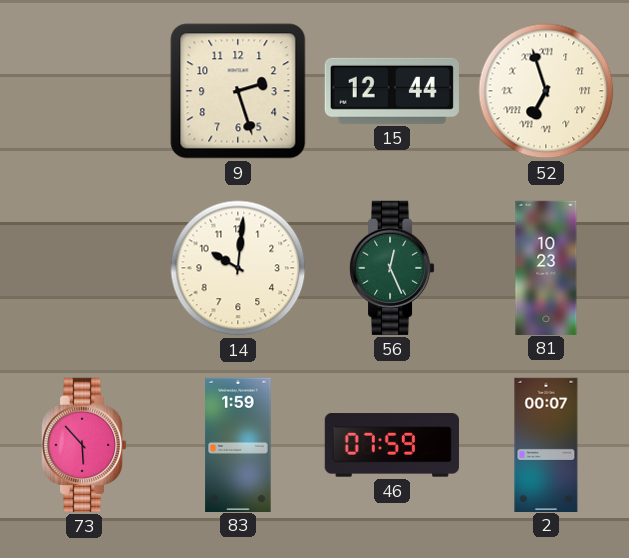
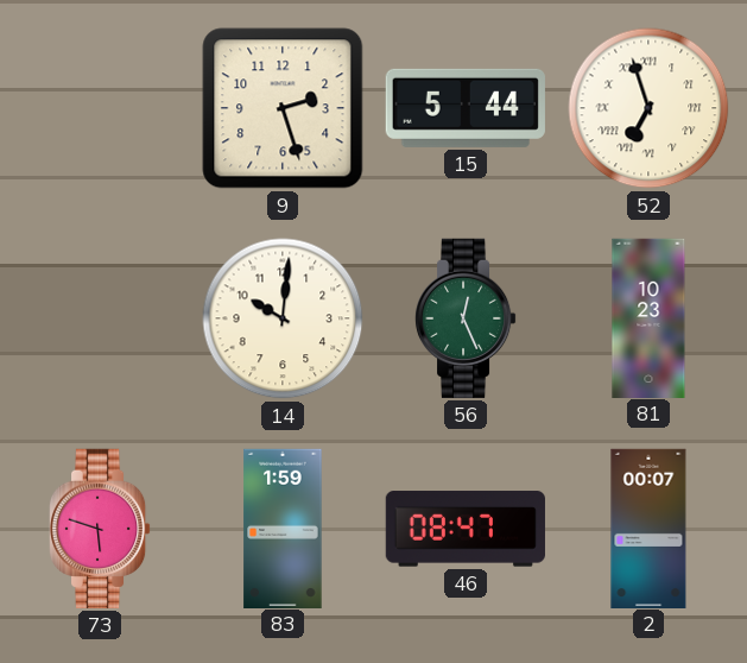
15: 12:44 -> 5:44
73: 5:53 -> 5:48
46: 07:59 -> 08:47
